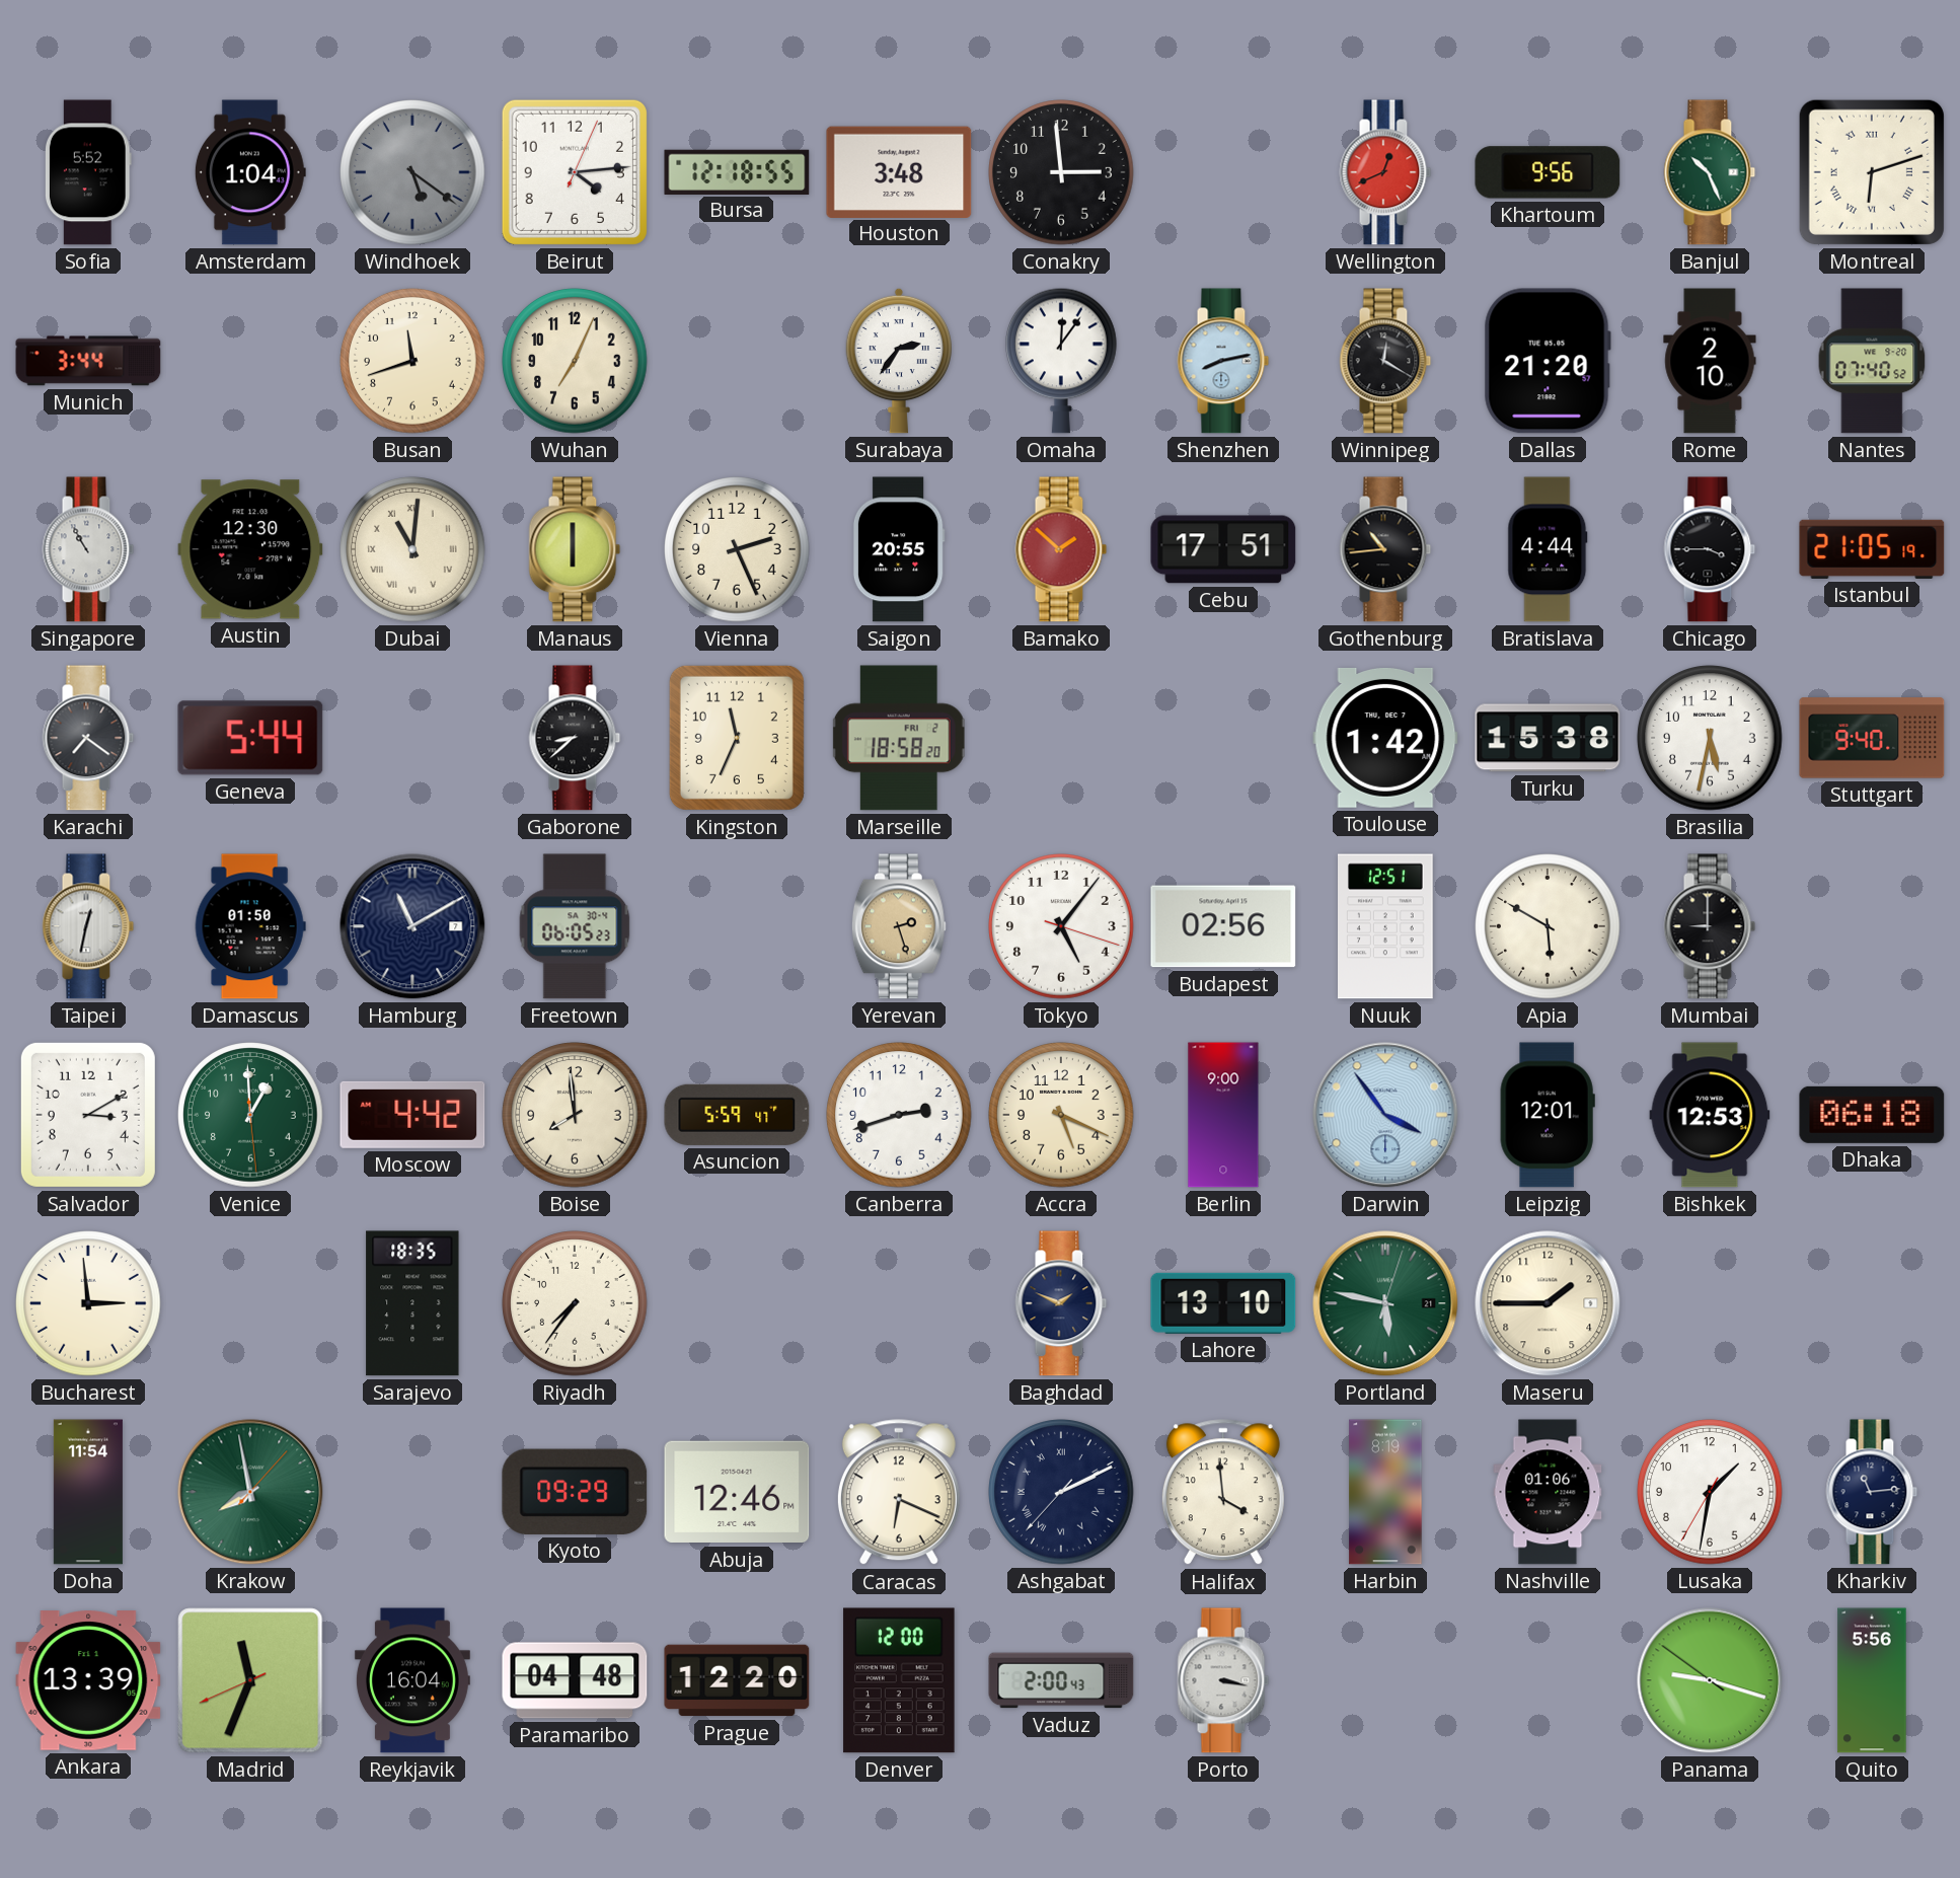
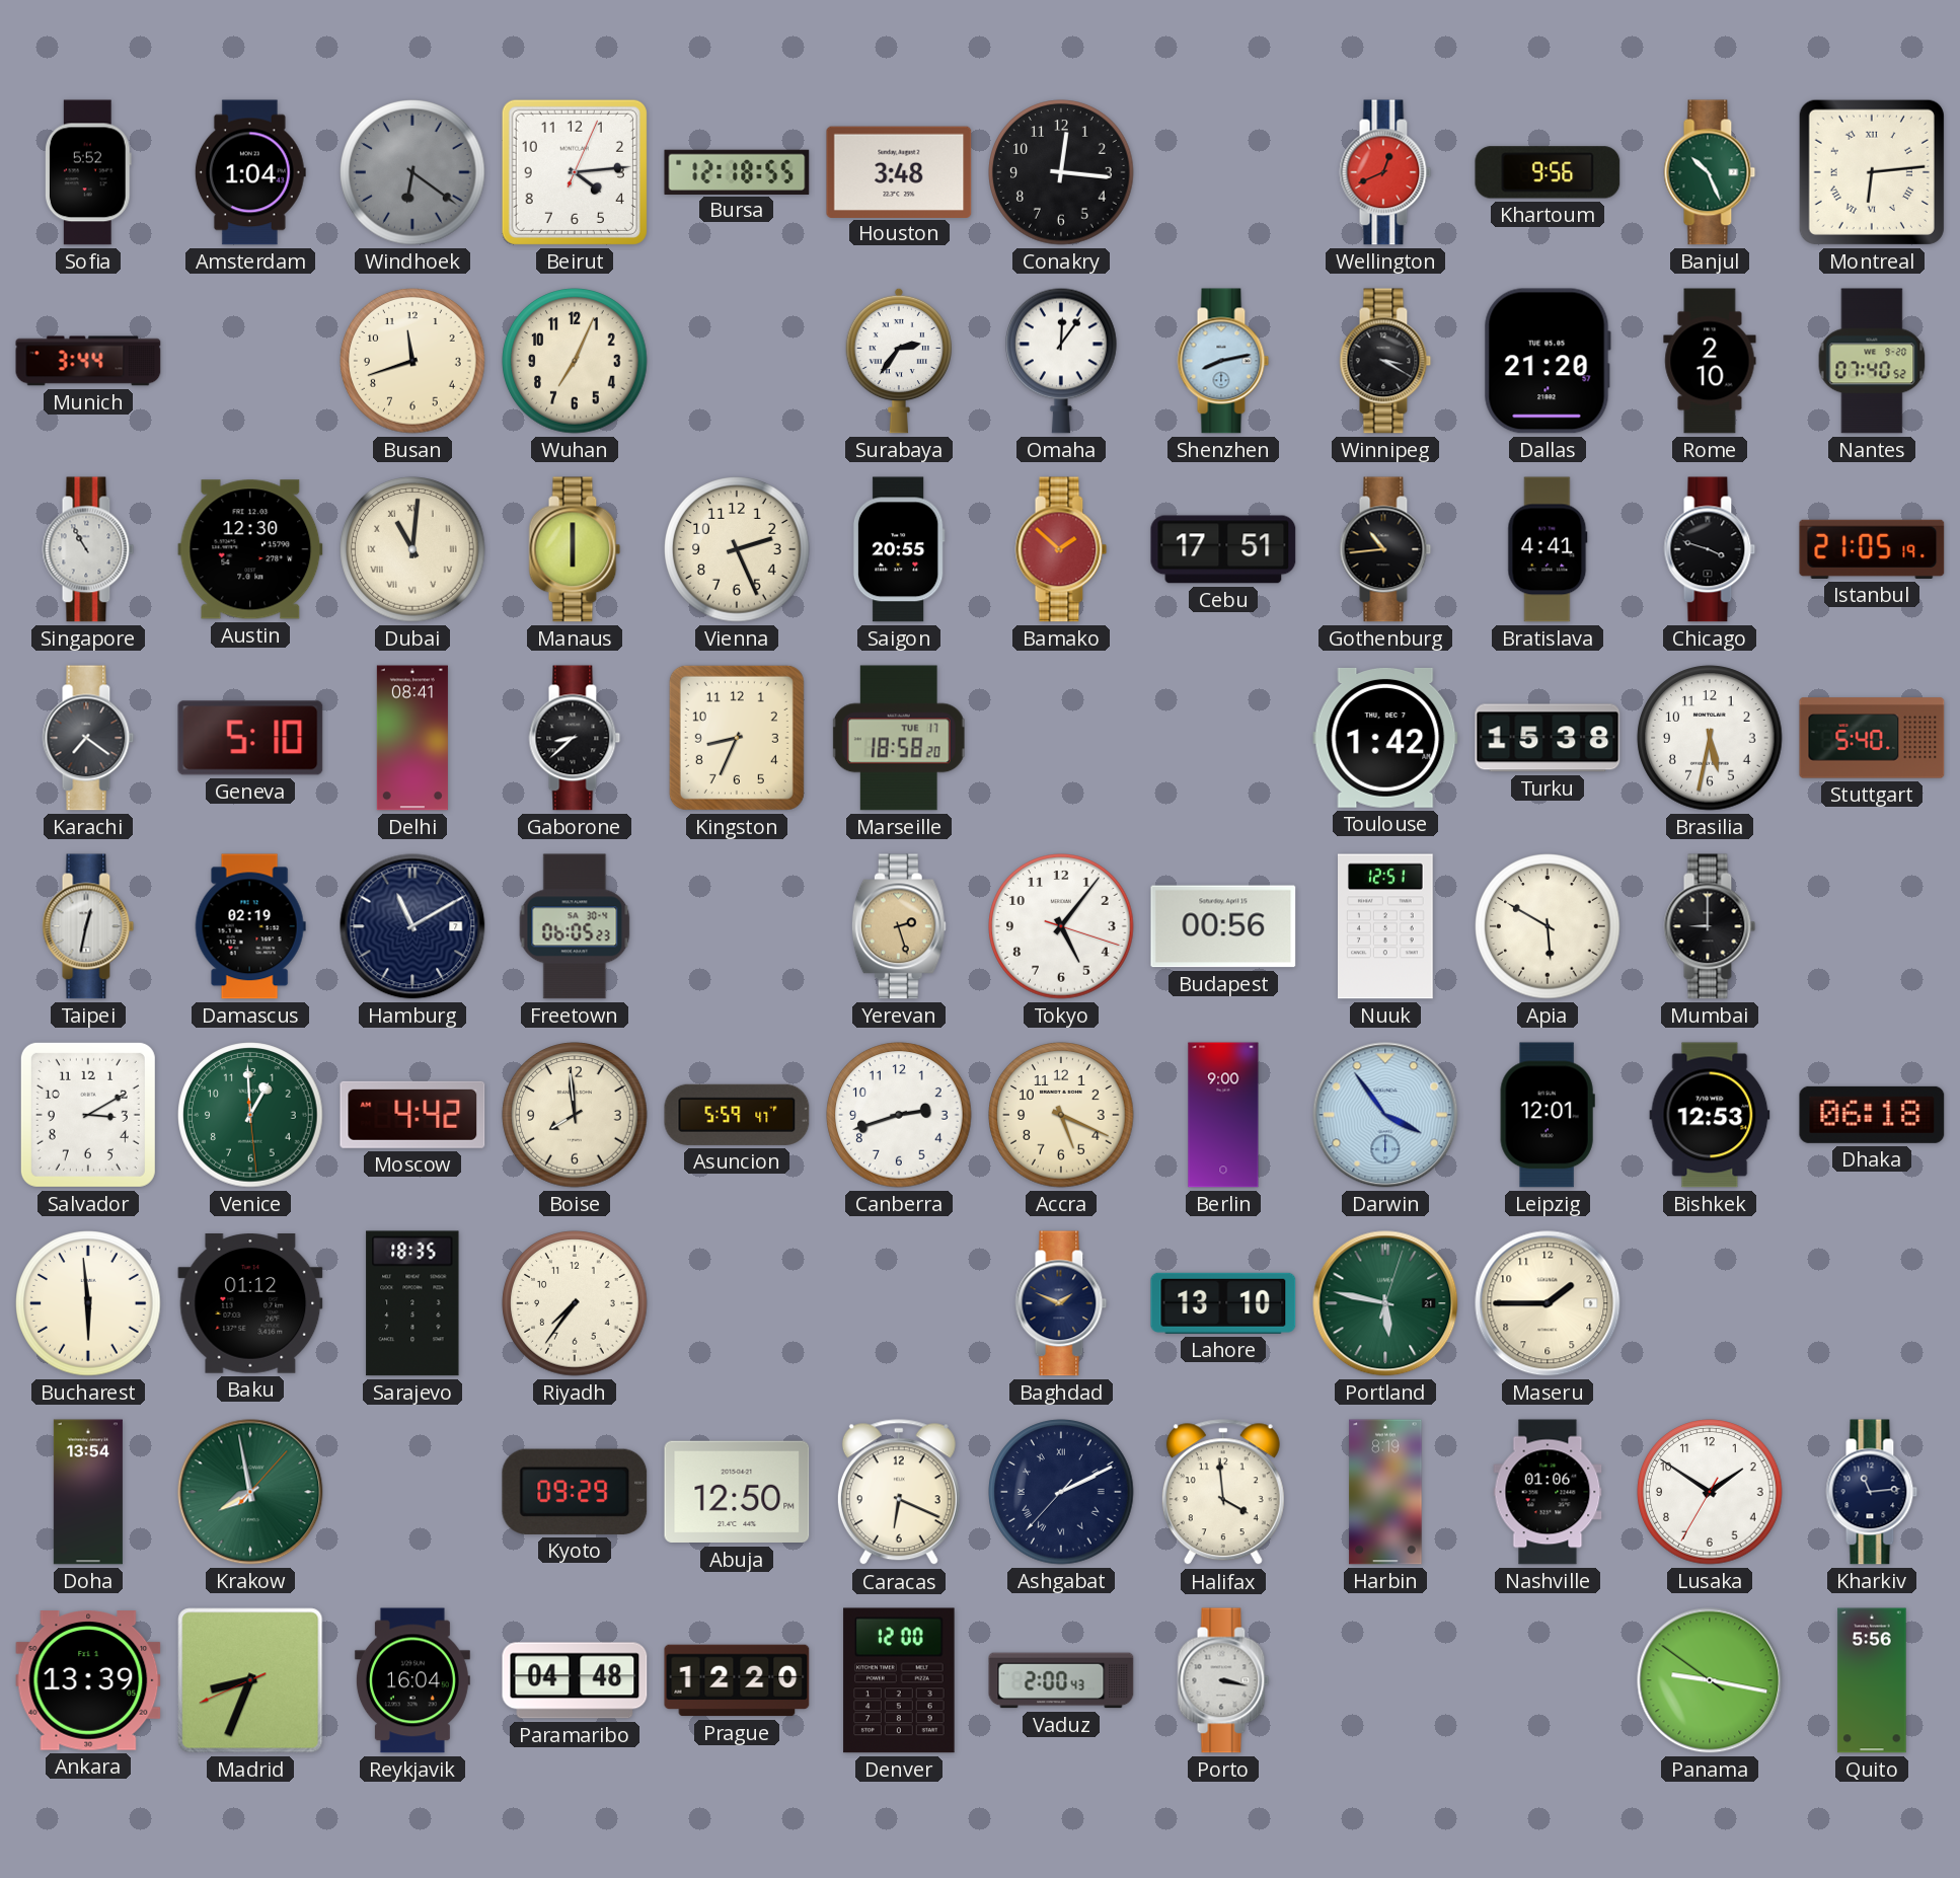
Windhoek: 5:21 -> 6:21
Conakry: 2:59 -> 12:16
Montreal: 6:12 -> 6:14
Winnipeg: 12:20 -> 3:20
Bratislava: 4:44 -> 4:41
Chicago: 3:45 -> 3:48
Geneva: 5:44 -> 5:10
Delhi: none -> 08:41
Kingston: 11:34 -> 8:34
Marseille date: FRI 2 -> TUE 17
Stuttgart: 9:40 -> 5:40
Damascus: 01:50 -> 02:19
Budapest: 02:56 -> 00:56
Bucharest: 2:59 -> 5:59
Baku: none -> 01:12
Doha: 11:54 -> 13:54
Abuja: 12:46 -> 12:50
Lusaka: 1:31 -> 1:50
Madrid: 11:33 -> 8:33
Panama: 9:17 -> 9:16
